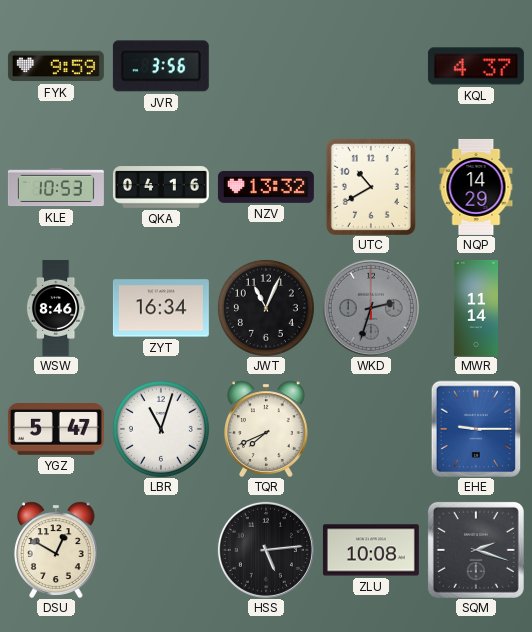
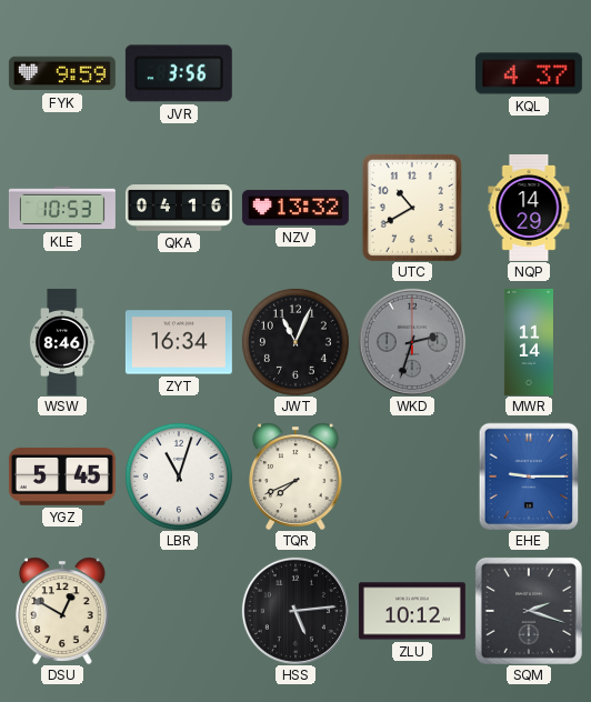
YGZ: 5:47 -> 5:45
ZLU: 10:08 -> 10:12
